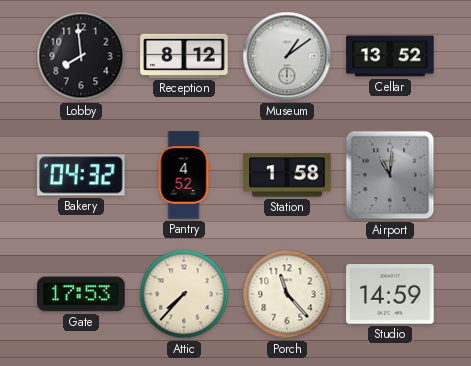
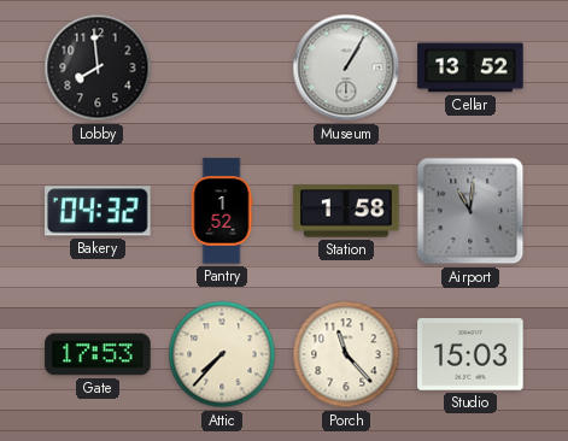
Reception: 8:12 -> none
Museum: 1:09 -> 1:05
Pantry: 4:52 -> 1:52
Studio: 14:59 -> 15:03
